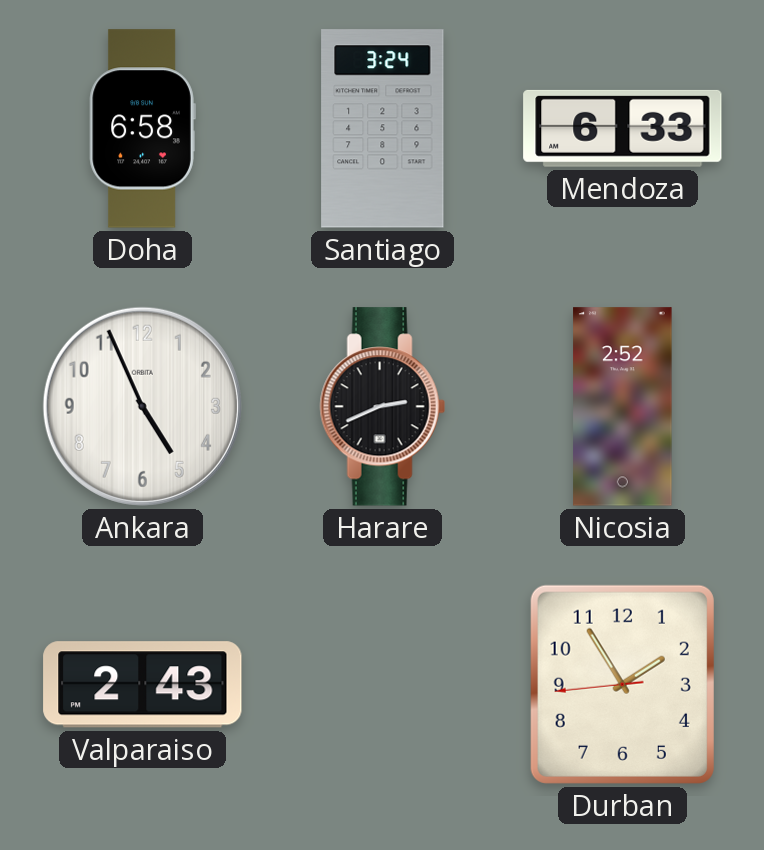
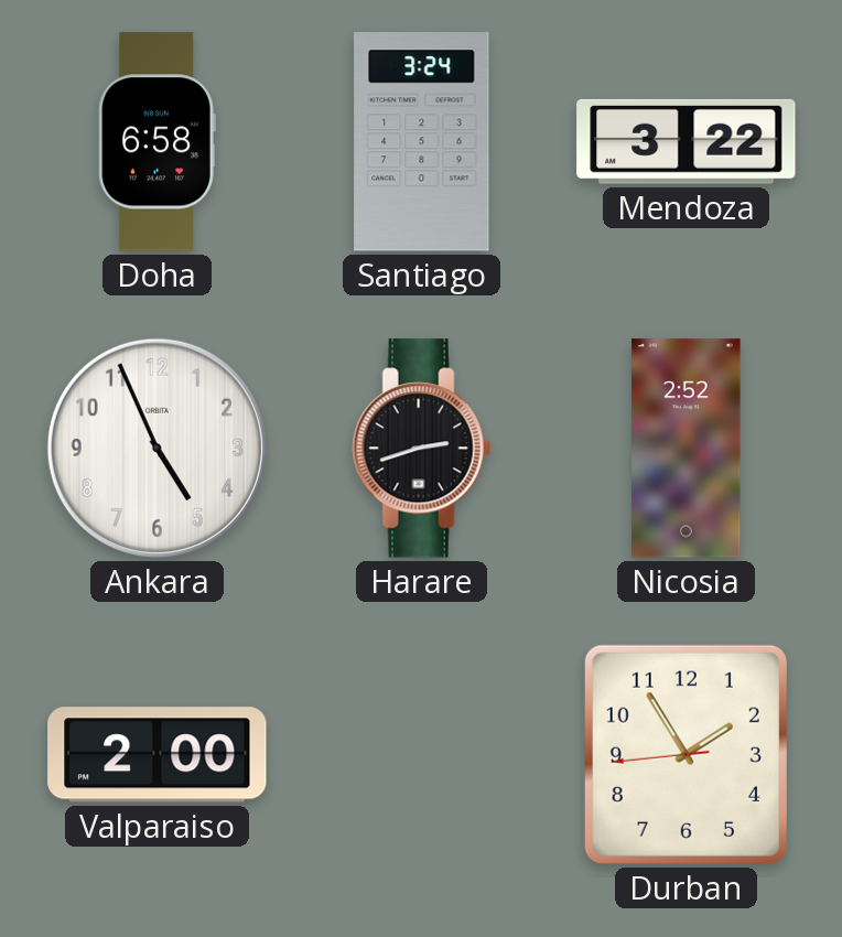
Mendoza: 6:33 -> 3:22
Harare: 2:41 -> 2:42
Valparaiso: 2:43 -> 2:00
